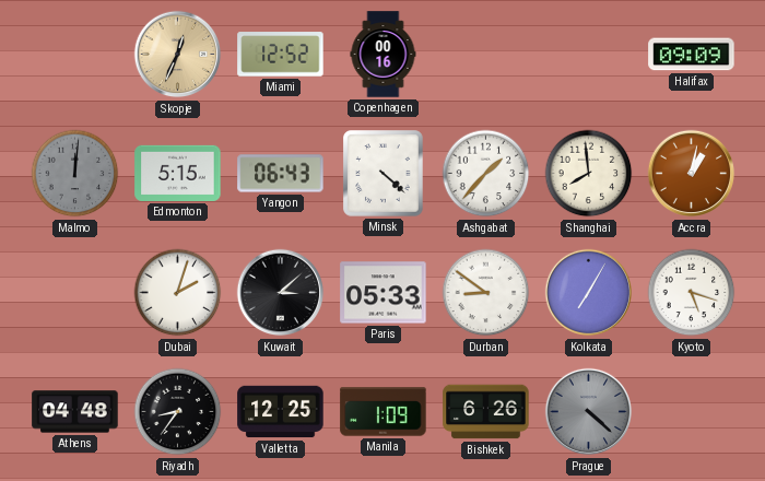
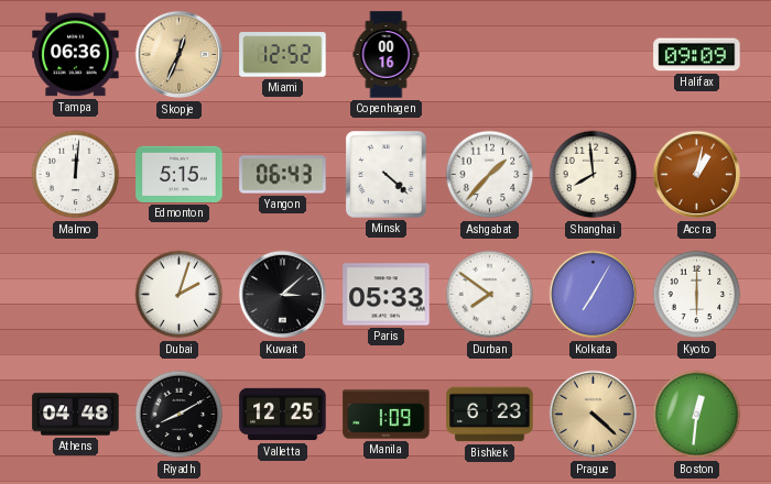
Tampa: none -> 06:36
Malmo dial: grey -> white
Durban: 8:51 -> 7:51
Kyoto: 5:18 -> 6:00
Riyadh: 8:36 -> 8:10
Bishkek: 6:26 -> 6:23
Prague dial: grey -> champagne
Boston: none -> 12:31
